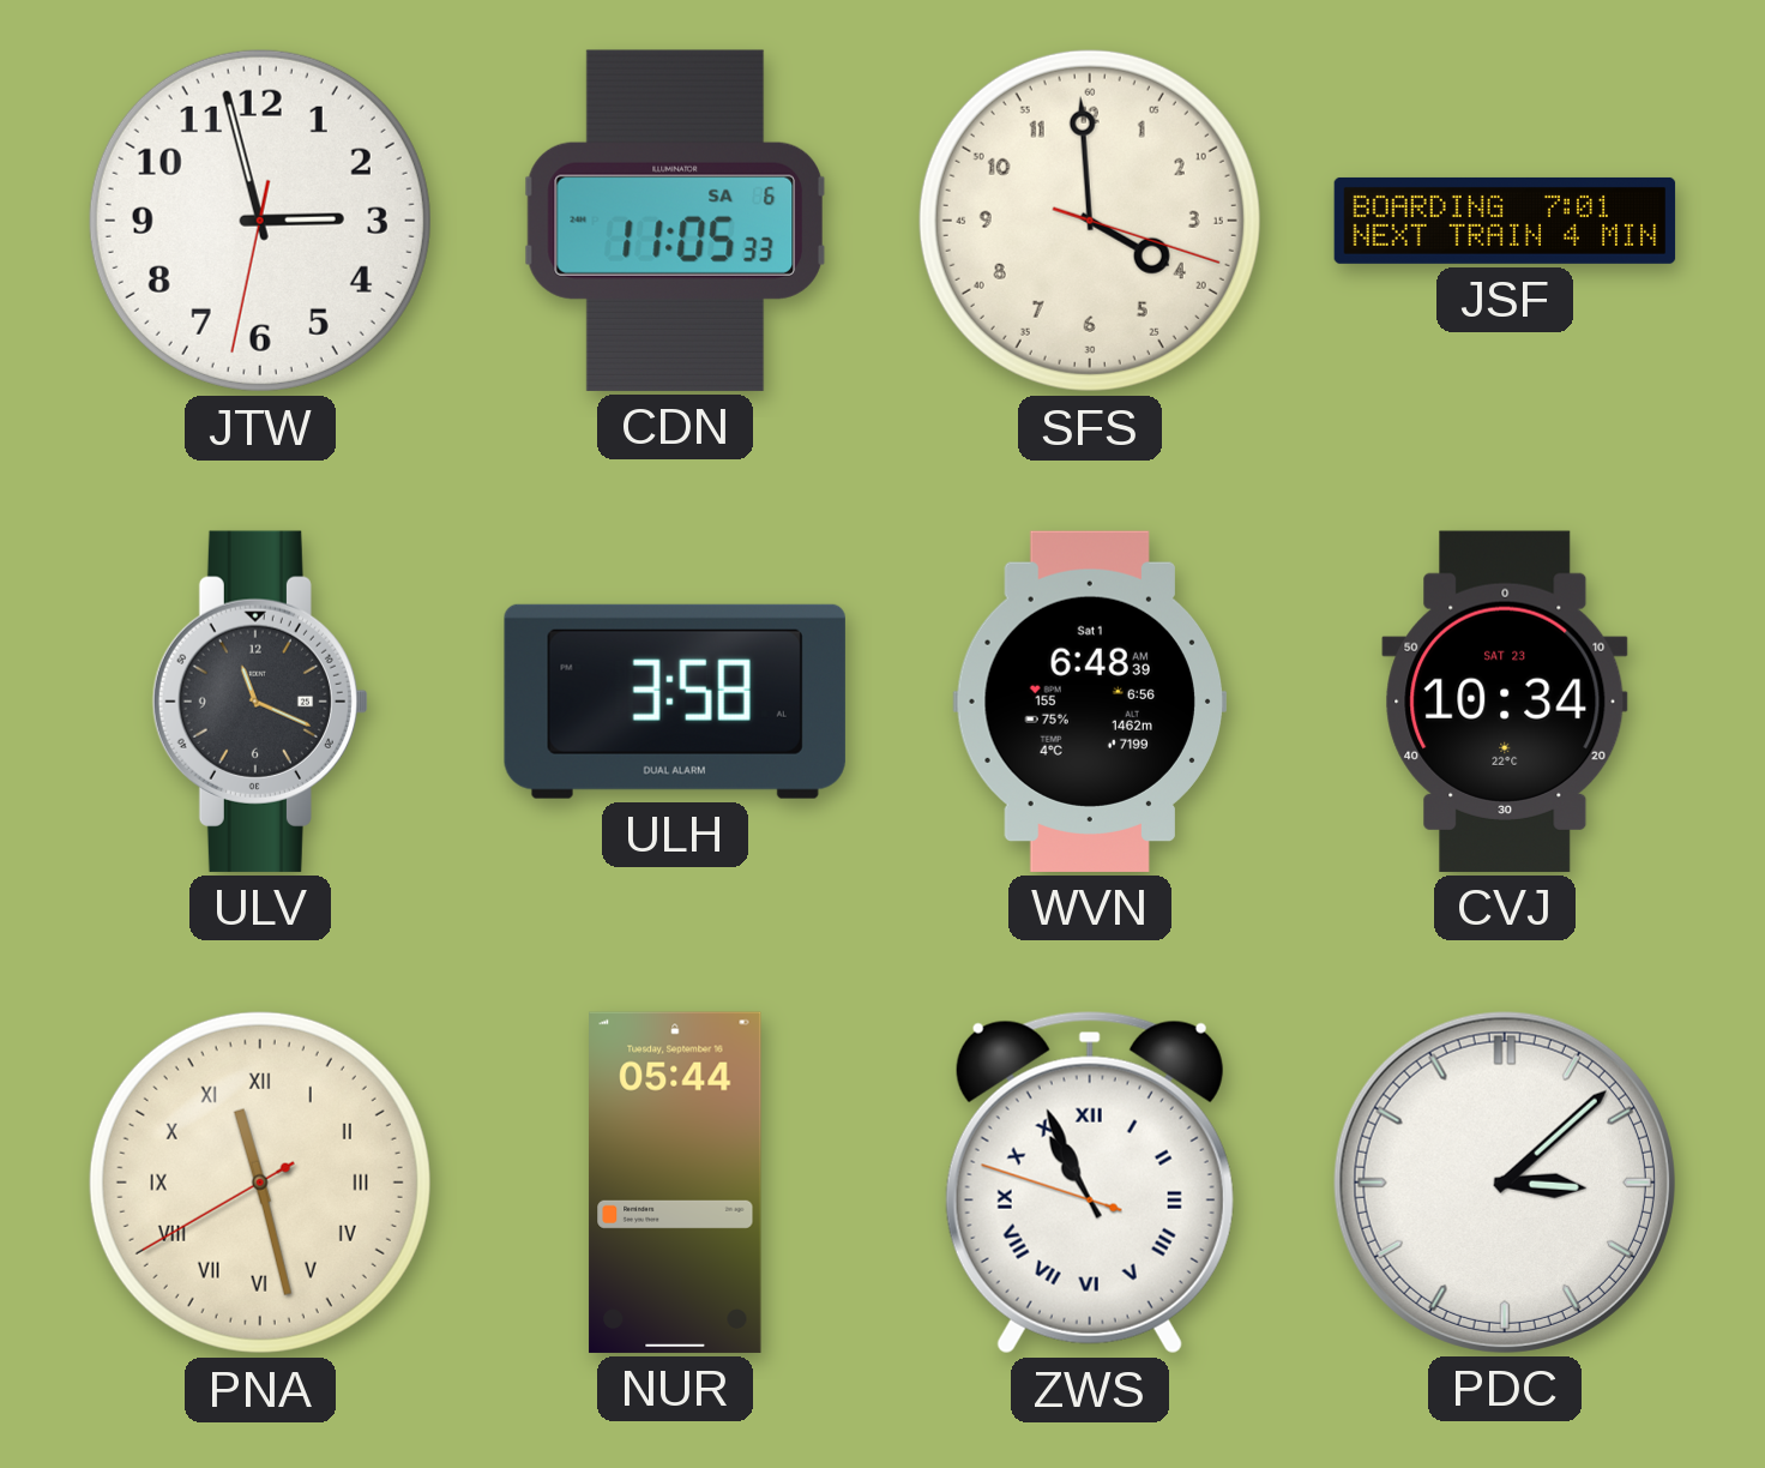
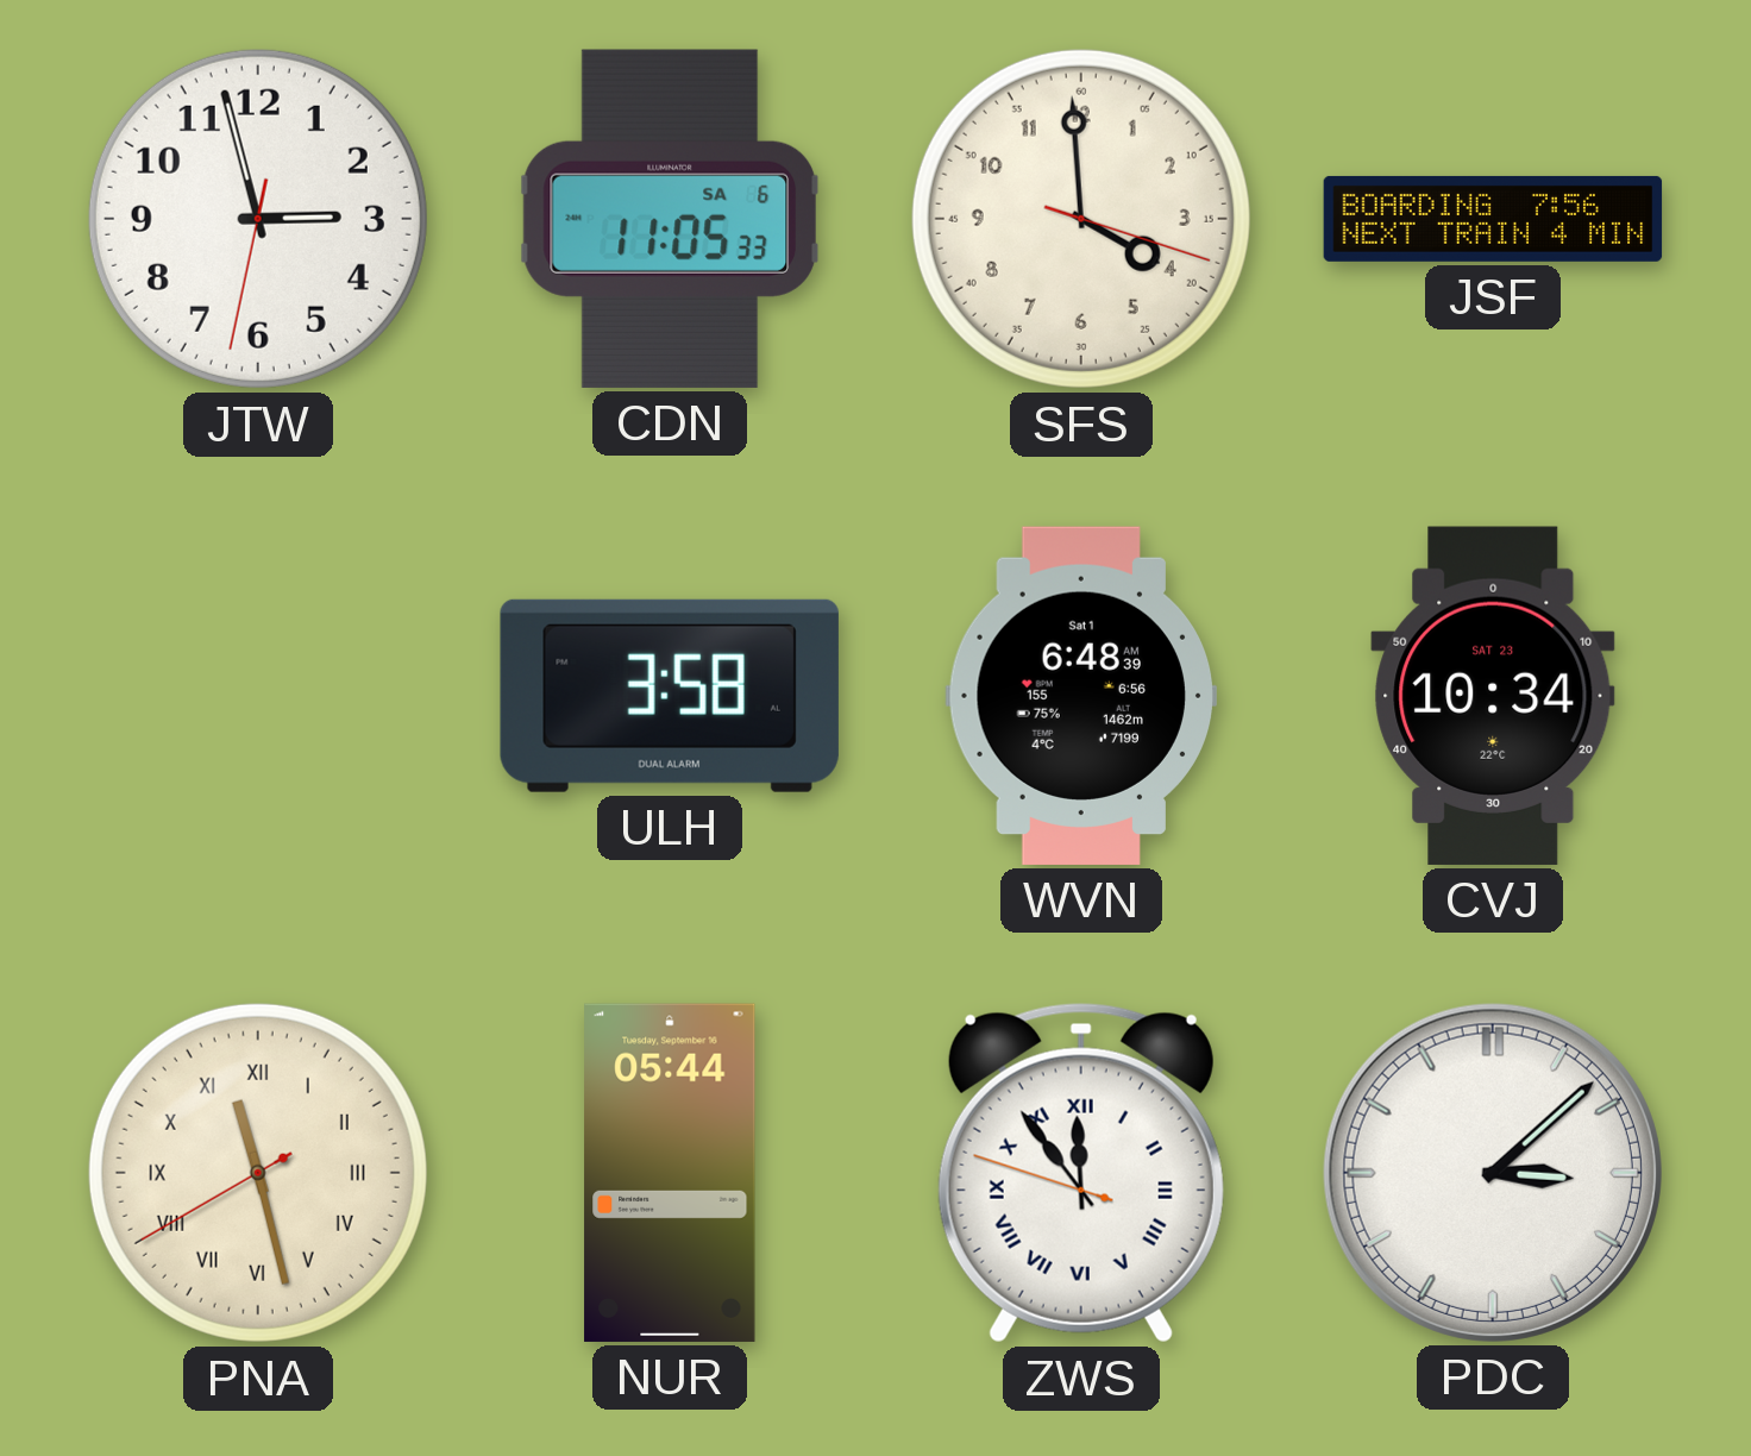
JSF: 7:01 -> 7:56
ULV: 11:19 -> none
ZWS: 10:55 -> 11:53
